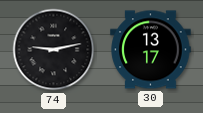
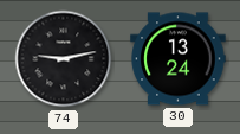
30: 13:17 -> 13:24
